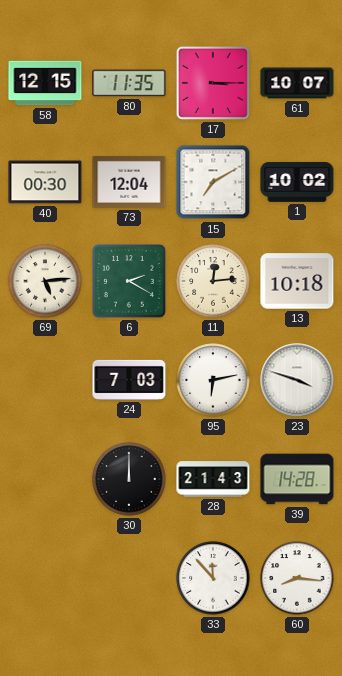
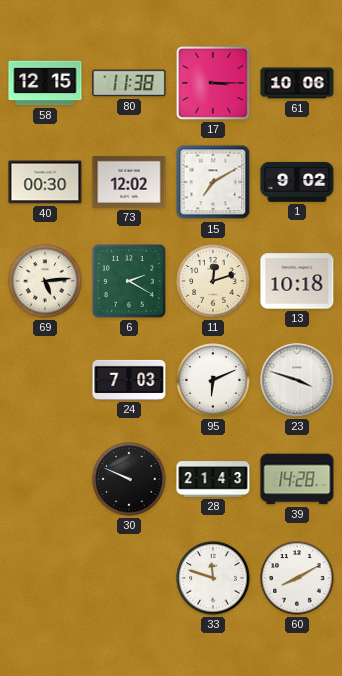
80: 11:35 -> 11:38
61: 10:07 -> 10:06
73: 12:04 -> 12:02
1: 10:02 -> 9:02
11: 12:14 -> 12:12
95: 6:13 -> 6:11
30: 12:00 -> 9:49
33: 11:53 -> 11:48
60: 8:16 -> 8:10
